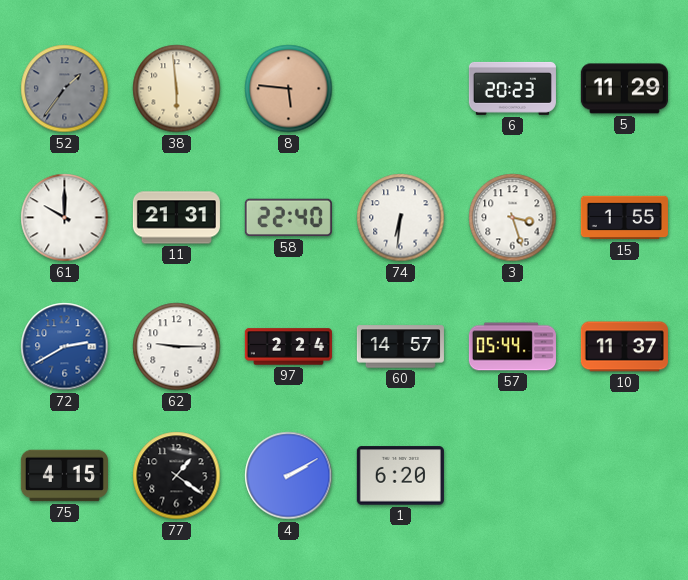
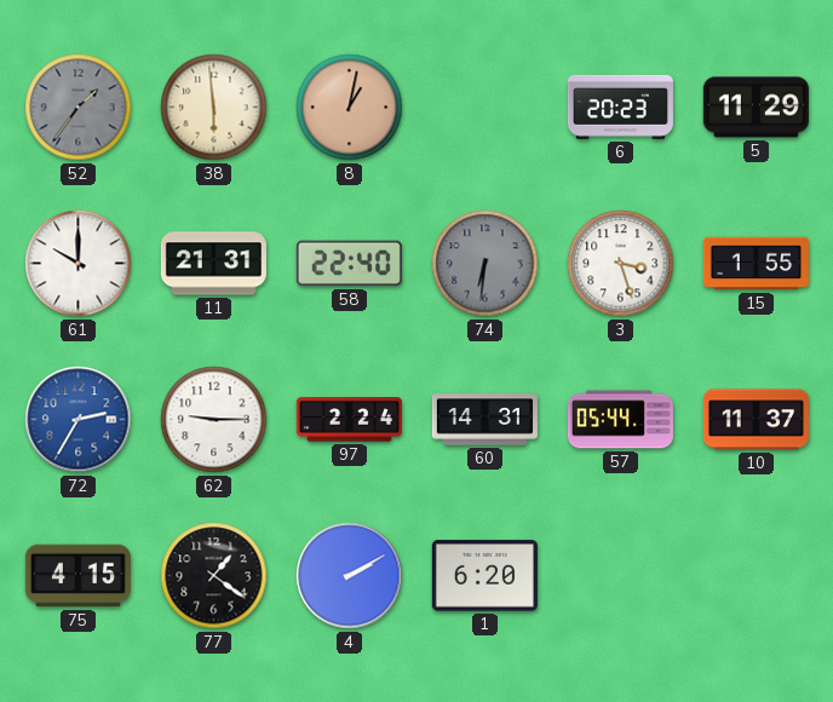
8: 5:46 -> 1:02
74 dial: white -> grey
72: 2:40 -> 2:35
60: 14:57 -> 14:31
